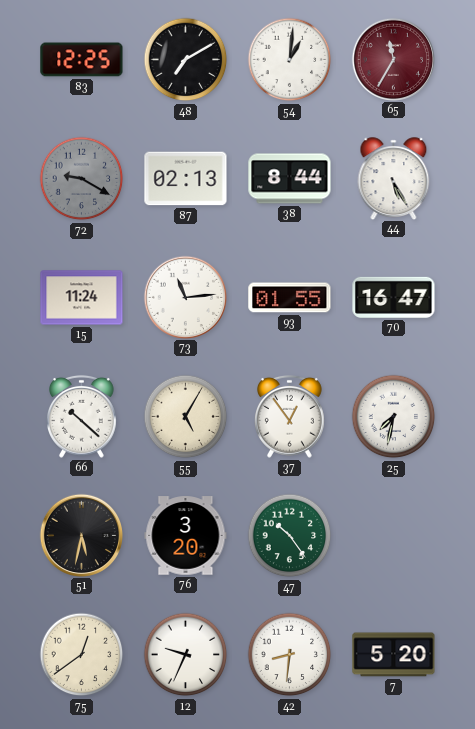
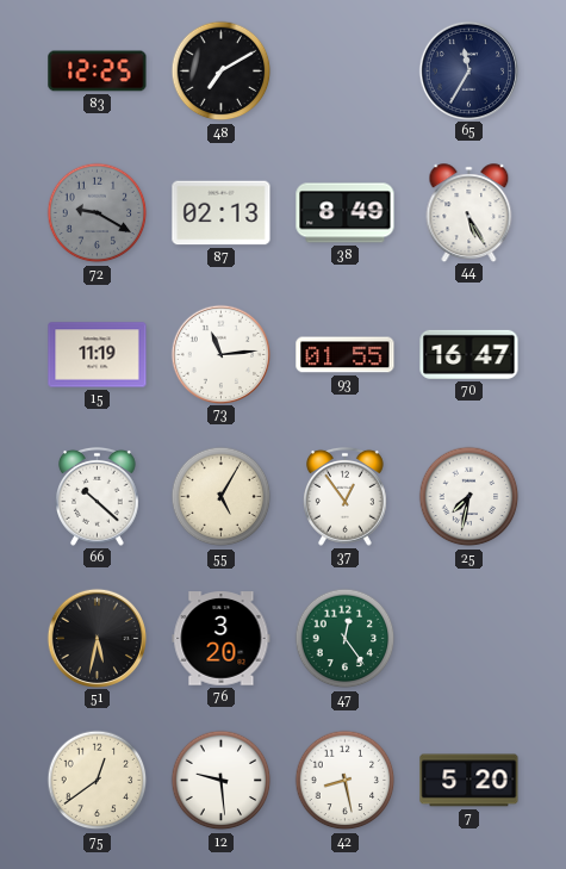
54: 1:01 -> none
65 dial: burgundy -> navy
38: 8:44 -> 8:49
15: 11:24 -> 11:19
47: 10:24 -> 12:24
12: 9:34 -> 9:29
42: 8:31 -> 8:28
